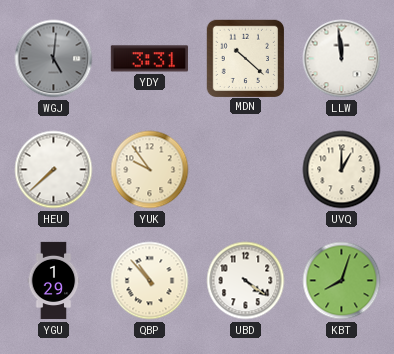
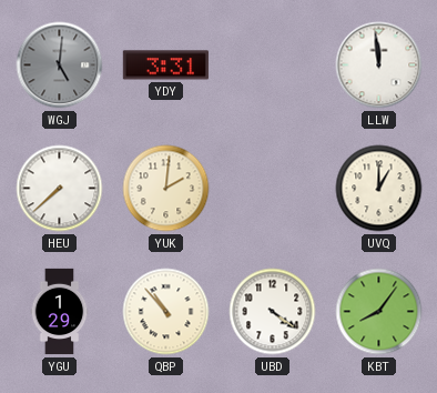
MDN: 10:22 -> none
YUK: 9:54 -> 2:01
KBT: 8:03 -> 8:06
